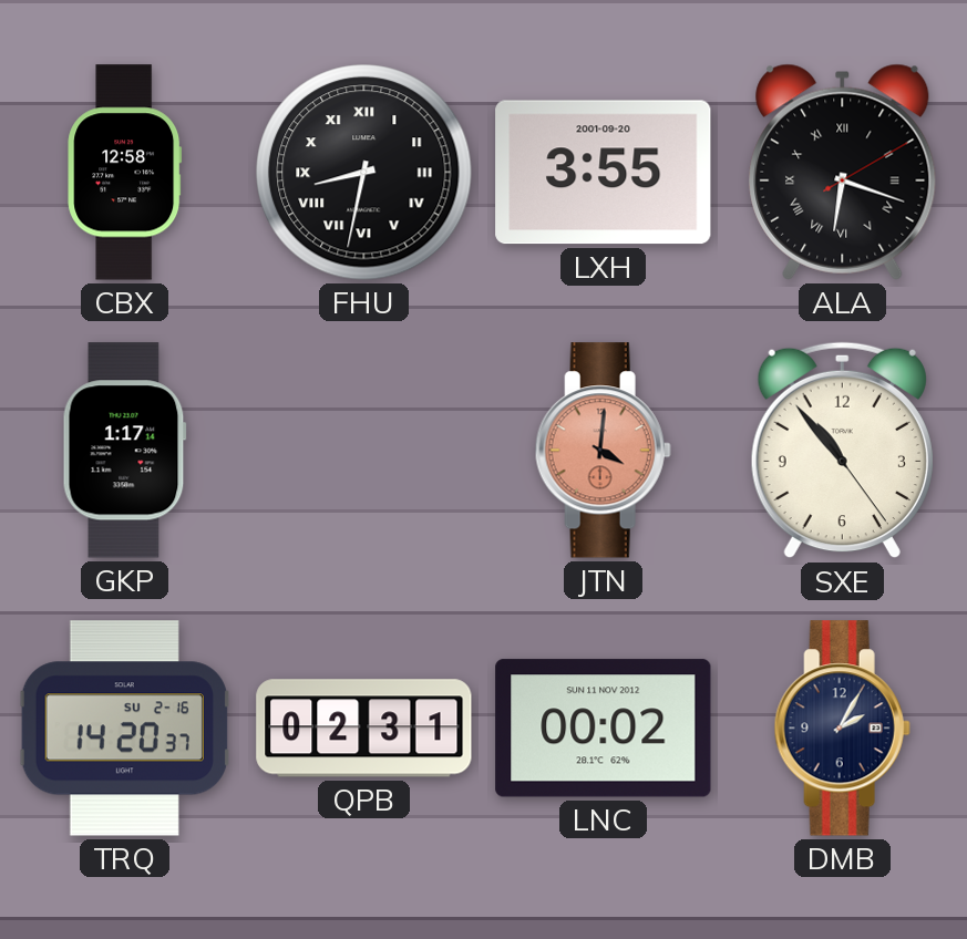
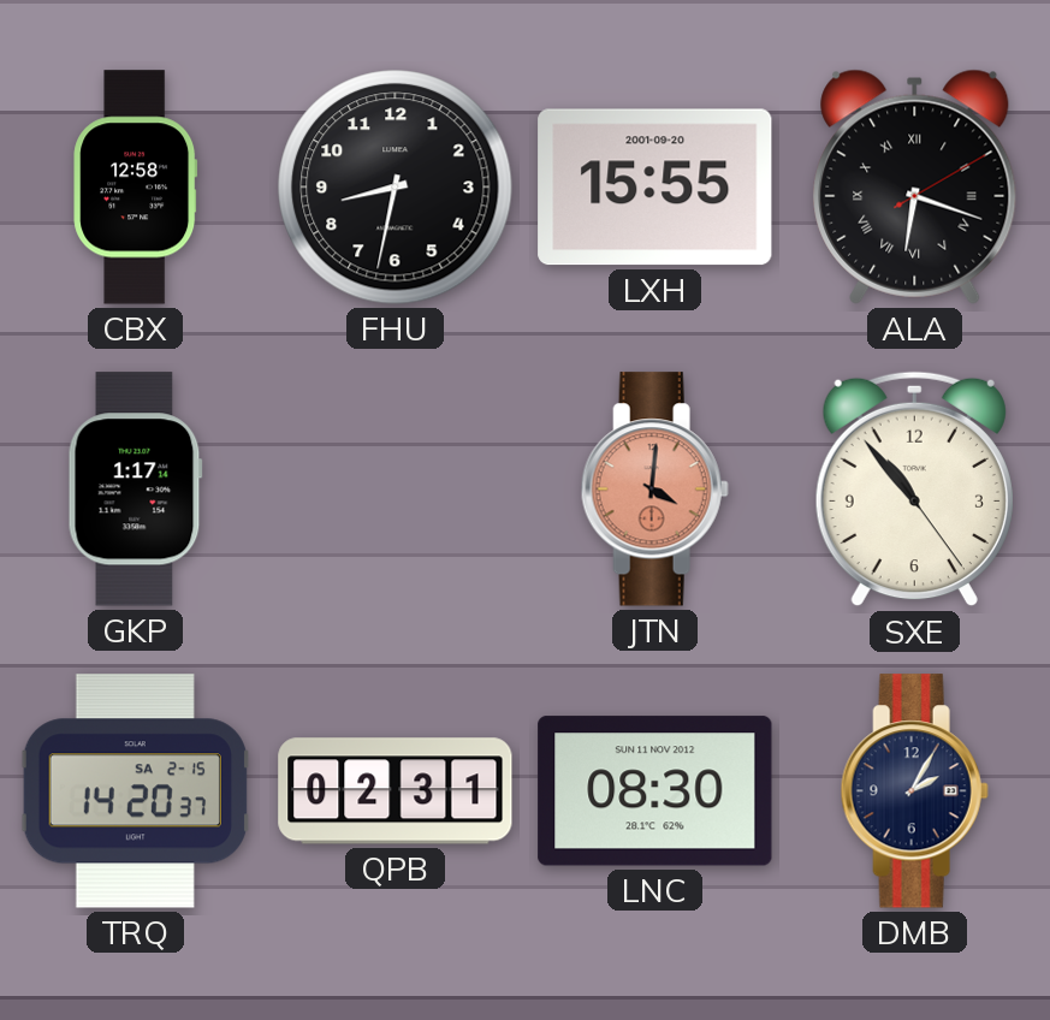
FHU numerals: Roman -> Arabic
LXH: 3:55 -> 15:55
TRQ date: SU 2-16 -> SA 2-15
LNC: 00:02 -> 08:30
